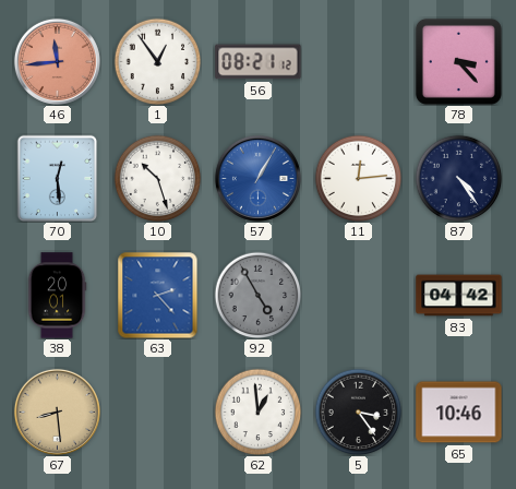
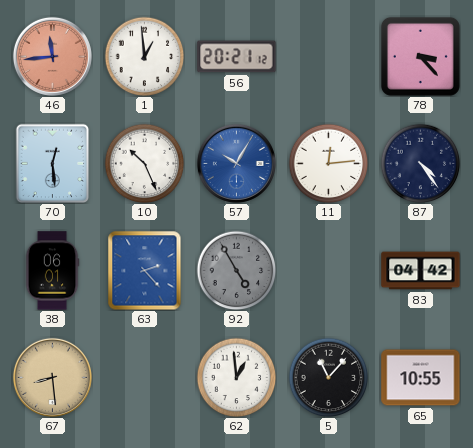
1: 12:54 -> 12:59
56: 08:21 -> 20:21
10: 10:27 -> 10:26
57: 1:05 -> 10:05
38: 20:01 -> 06:01
5: 3:24 -> 11:07
65: 10:46 -> 10:55
